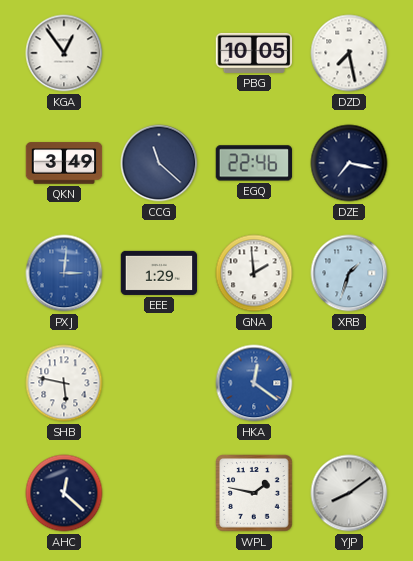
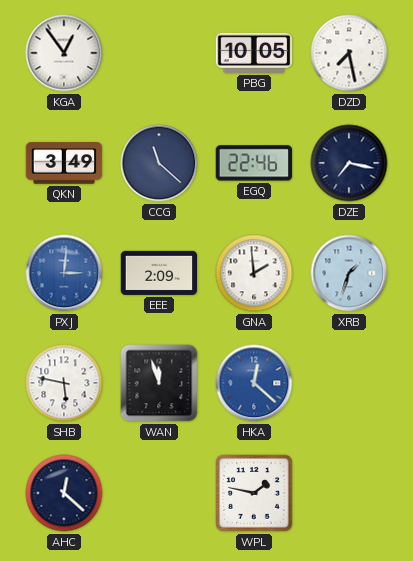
EEE: 1:29 -> 2:09
WAN: none -> 11:57
HKA: 12:21 -> 12:22
YJP: 8:09 -> none
